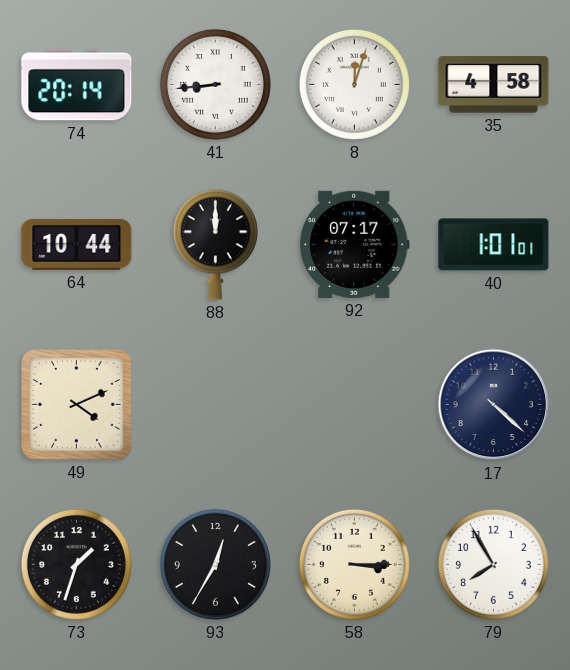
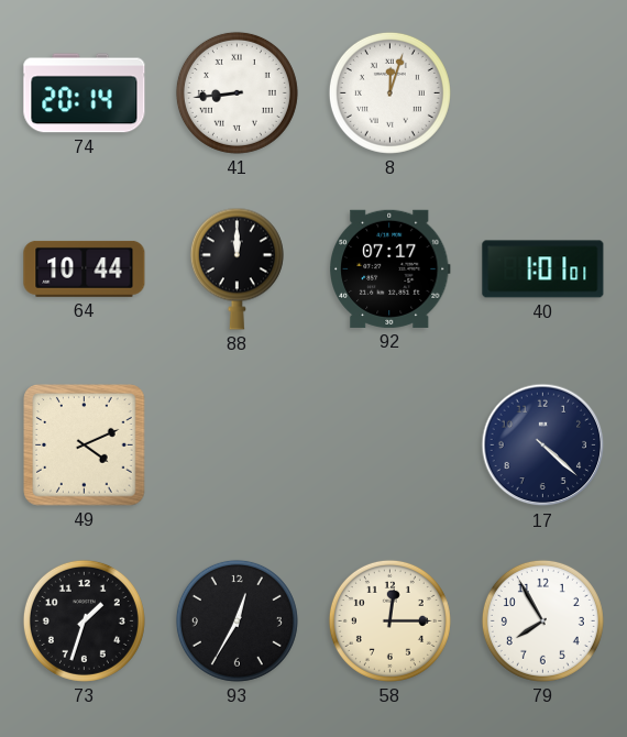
35: 4:58 -> none
58: 3:15 -> 12:15
